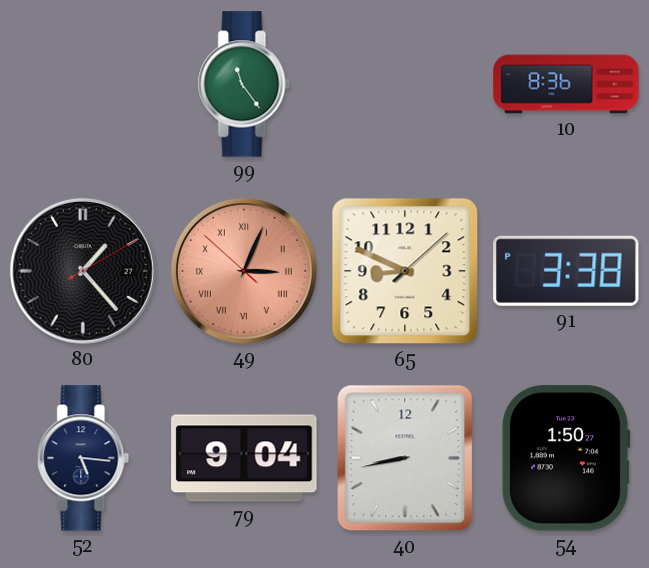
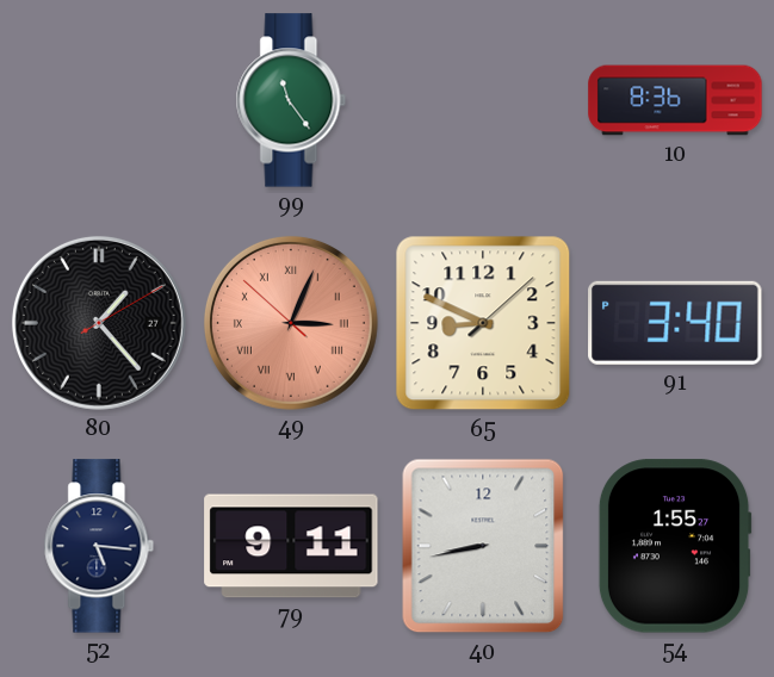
91: 3:38 -> 3:40
79: 9:04 -> 9:11
54: 1:50 -> 1:55
